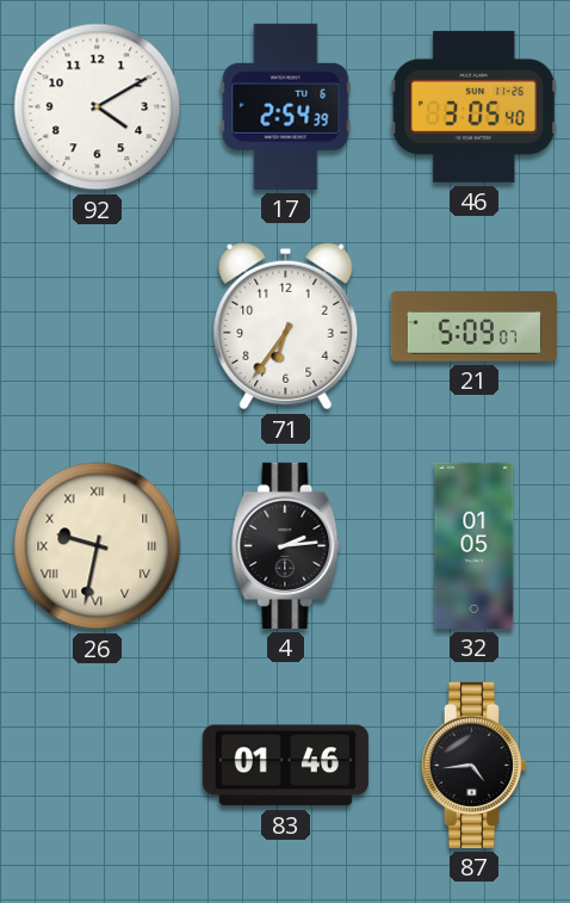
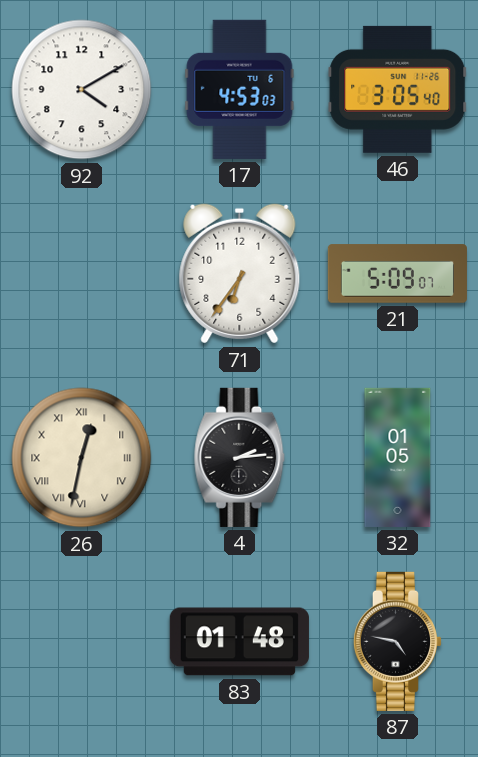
17: 2:54 -> 4:53
26: 9:32 -> 12:32
83: 01:46 -> 01:48
87: 4:44 -> 4:47
